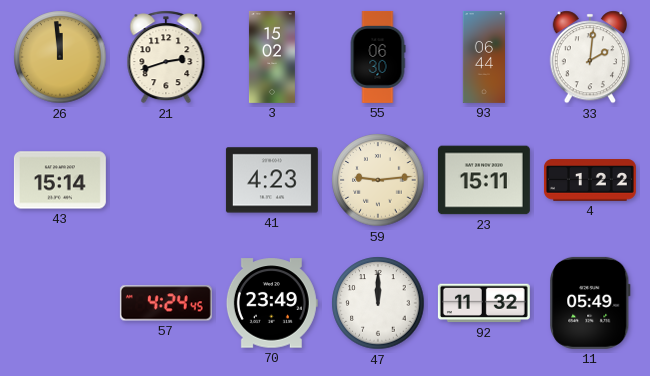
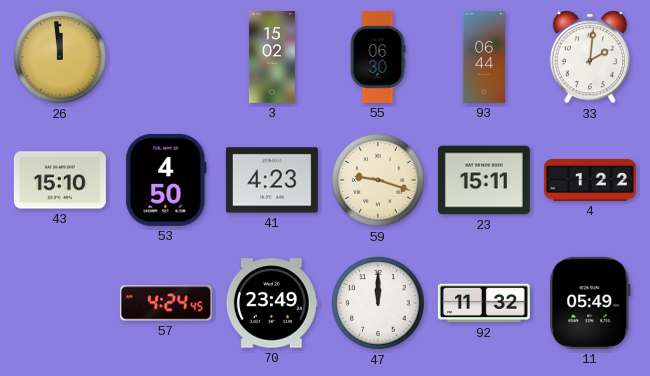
21: 2:42 -> none
43: 15:14 -> 15:10
53: none -> 4:50
59: 9:14 -> 9:18
